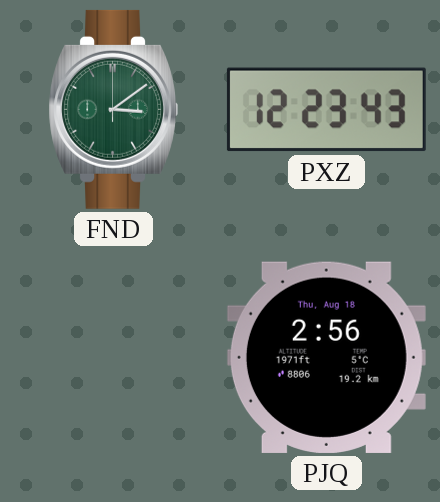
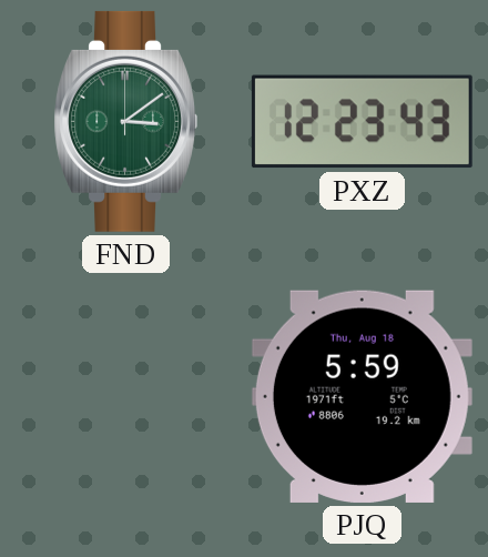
PJQ: 2:56 -> 5:59
